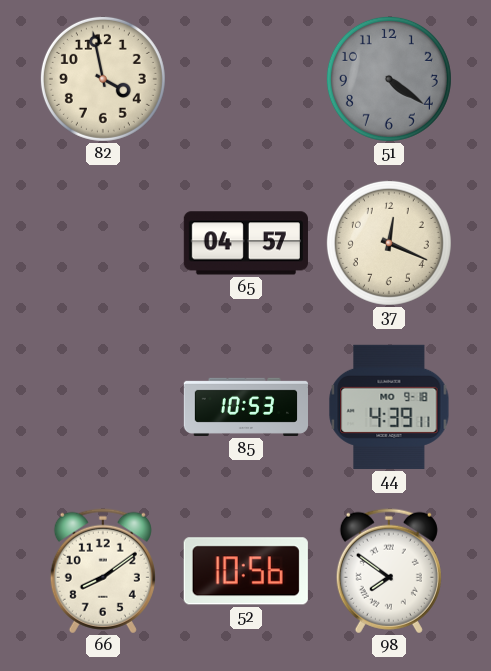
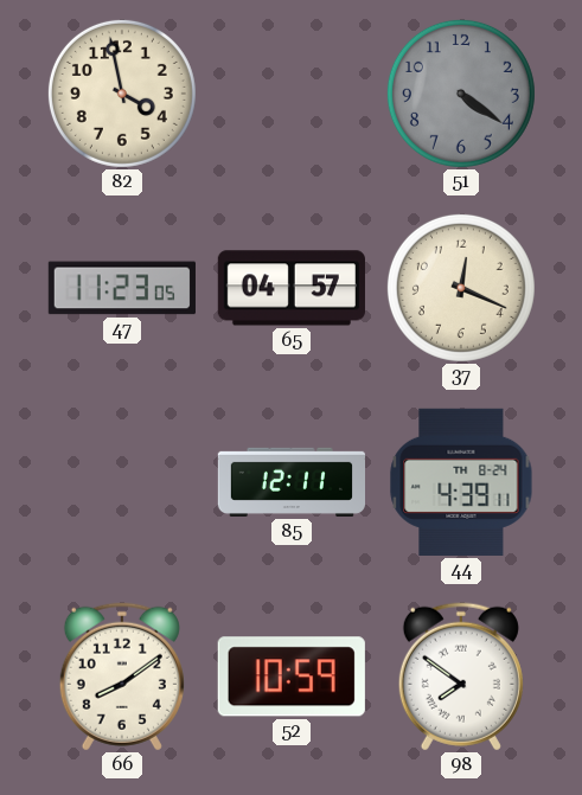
47: none -> 11:23
85: 10:53 -> 12:11
44 date: MO 9-18 -> TH 8-24
52: 10:56 -> 10:59
